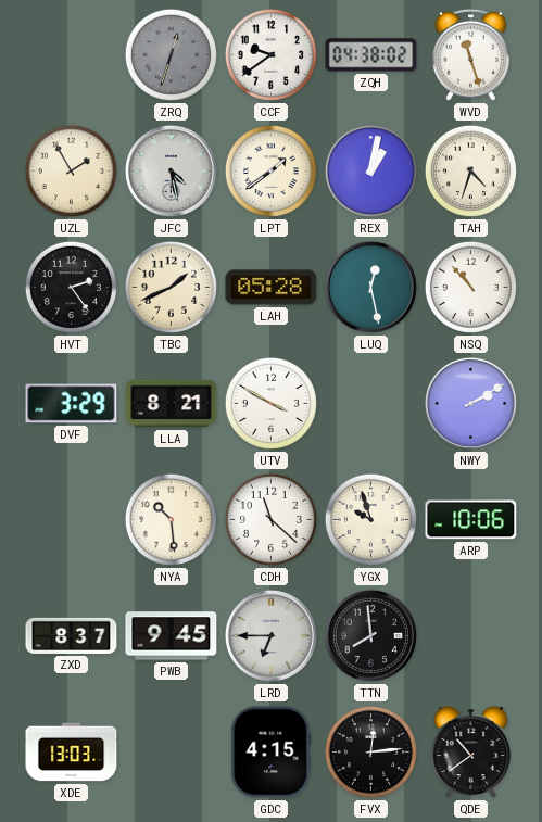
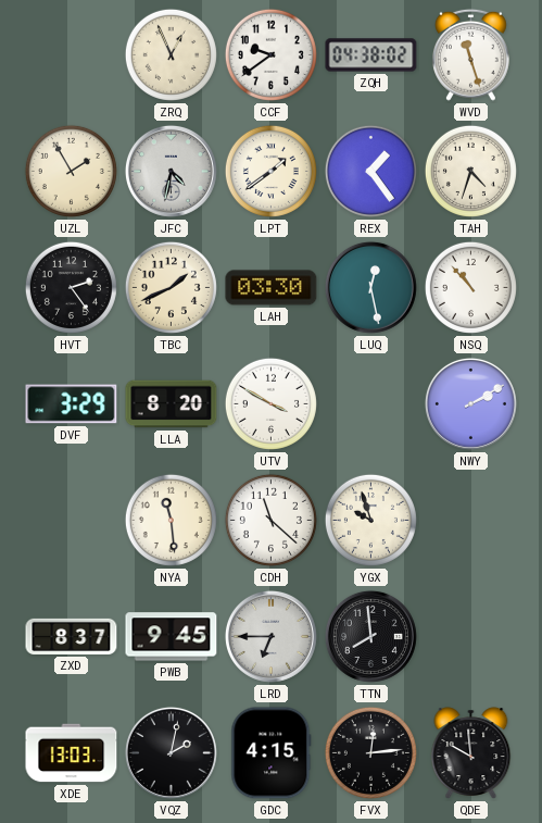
ZRQ: 12:33 -> 12:56
ZRQ dial: grey -> cream
JFC: 4:28 -> 4:32
REX: 1:02 -> 1:24
LAH: 05:28 -> 03:30
LLA: 8:21 -> 8:20
NYA: 10:29 -> 11:29
ARP: 10:06 -> none
VQZ: none -> 2:02
QDE: 10:39 -> 9:59
